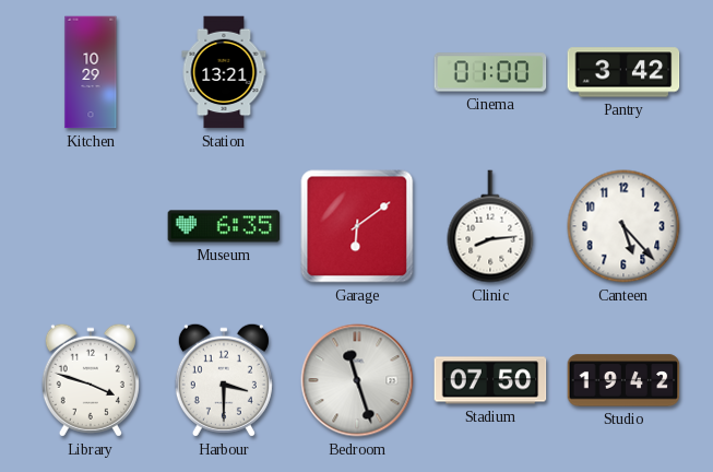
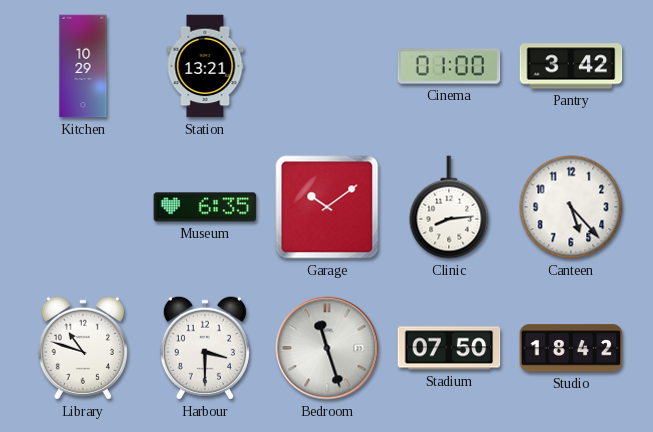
Garage: 6:09 -> 10:09
Library: 3:48 -> 10:48
Studio: 19:42 -> 18:42
